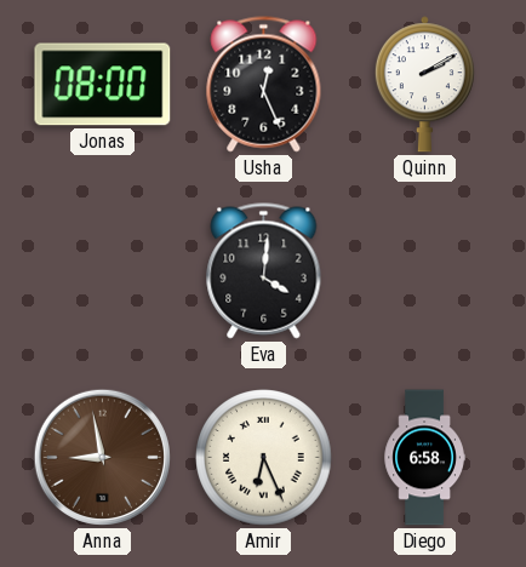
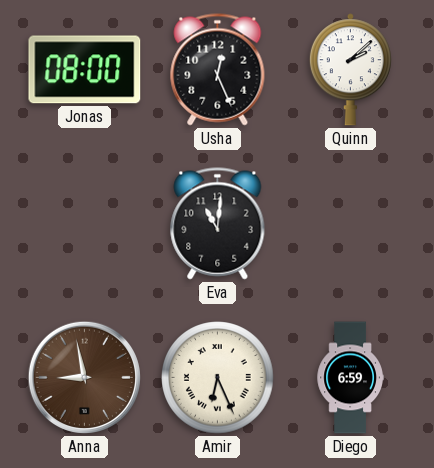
Quinn: 2:10 -> 2:08
Eva: 4:01 -> 11:01
Diego: 6:58 -> 6:59
